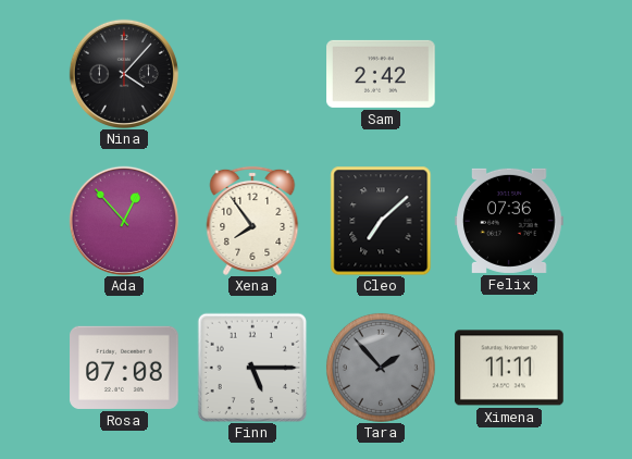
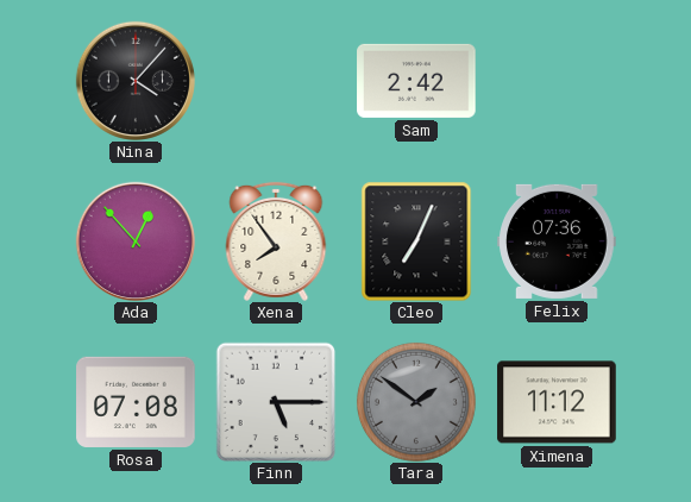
Cleo: 7:08 -> 7:04
Tara: 1:53 -> 1:51
Ximena: 11:11 -> 11:12
